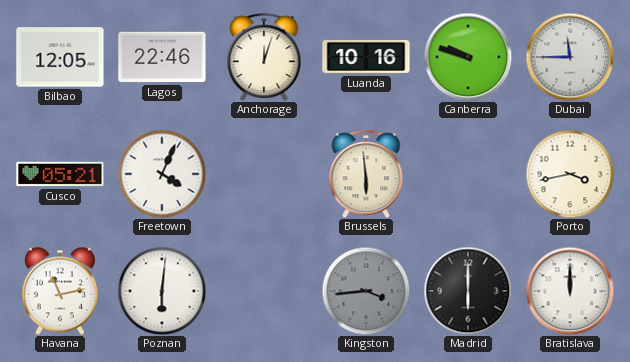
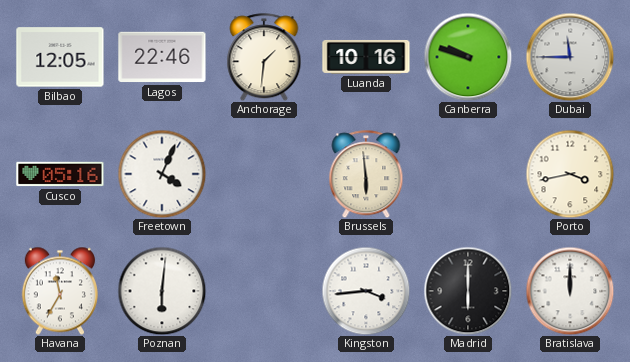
Anchorage: 12:03 -> 1:31
Cusco: 05:21 -> 05:16
Havana: 11:13 -> 11:35
Kingston dial: grey -> white
